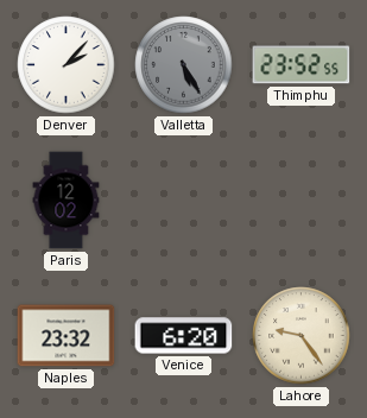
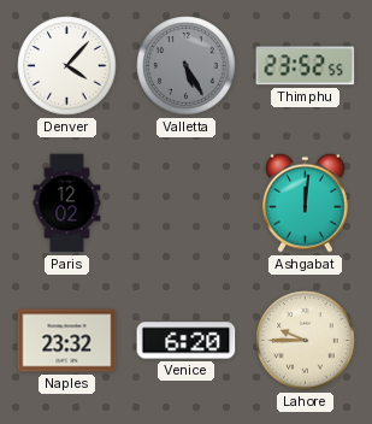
Denver: 2:07 -> 4:07
Ashgabat: none -> 12:01
Lahore: 9:24 -> 9:45
